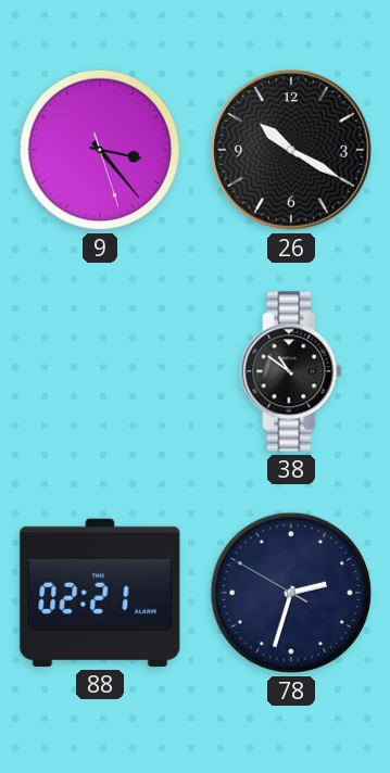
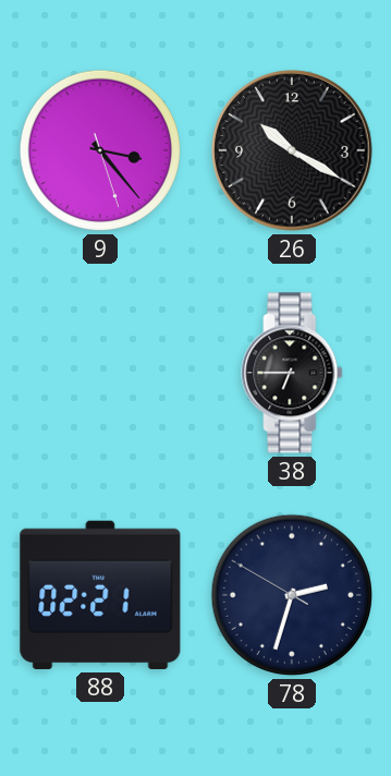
38: 10:51 -> 6:45
